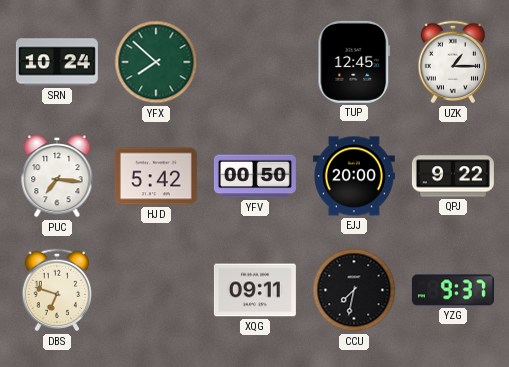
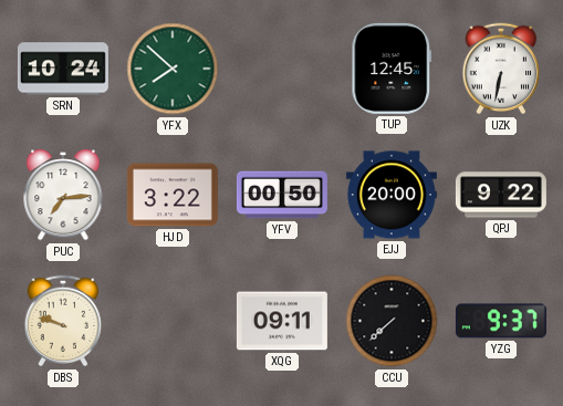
UZK: 1:15 -> 6:32
PUC: 7:16 -> 7:14
HJD: 5:42 -> 3:22
DBS: 6:48 -> 9:48
CCU: 7:32 -> 7:38
